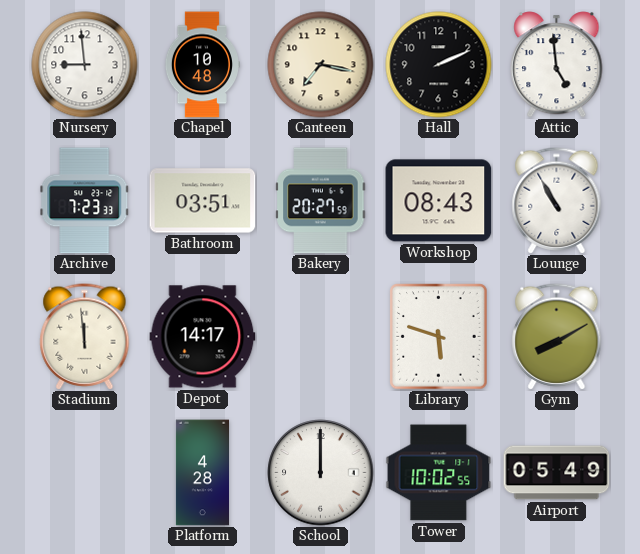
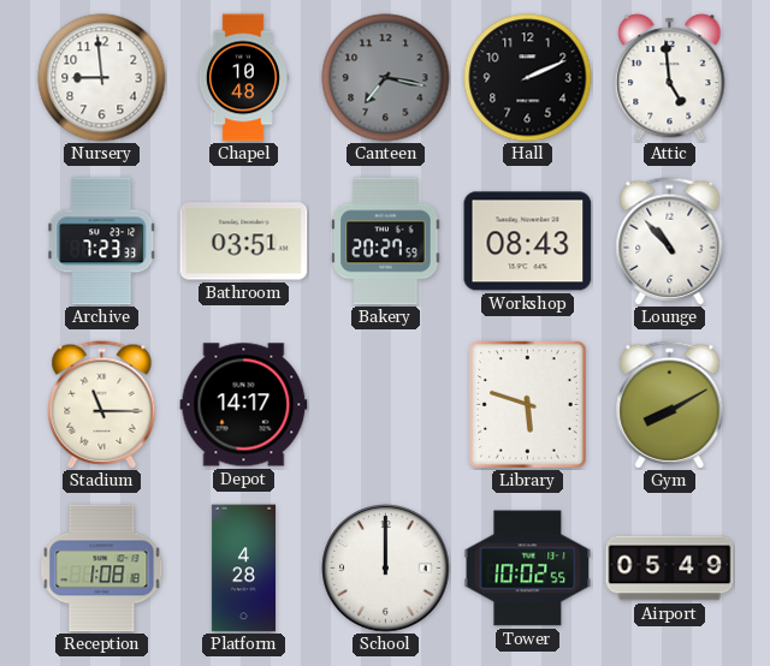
Canteen dial: cream -> grey
Lounge: 10:55 -> 10:53
Stadium: 11:59 -> 11:15
Reception: none -> 1:08
